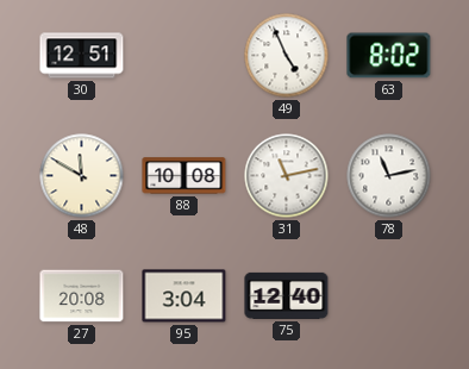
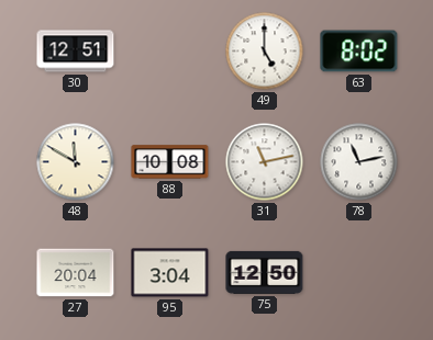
49: 4:56 -> 5:00
27: 20:08 -> 20:04
75: 12:40 -> 12:50
